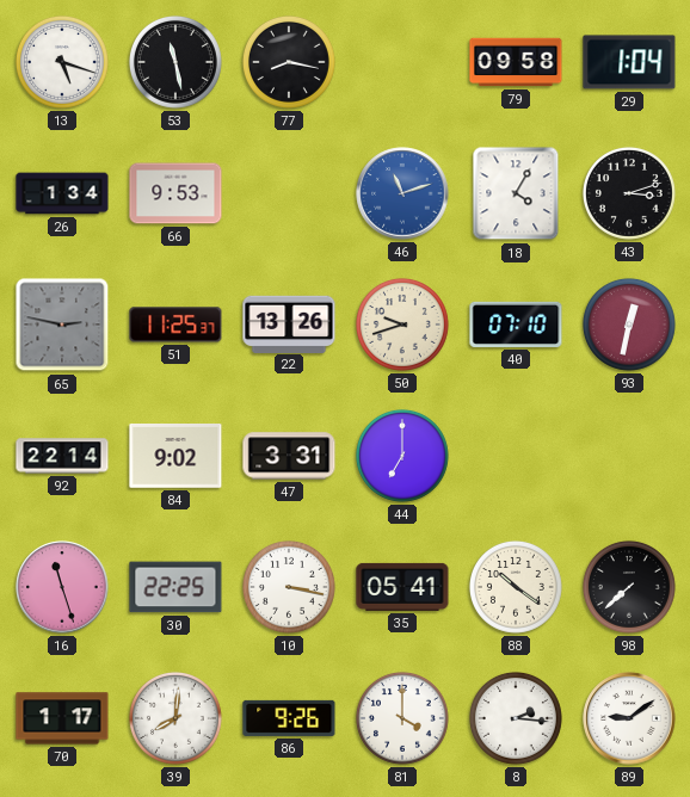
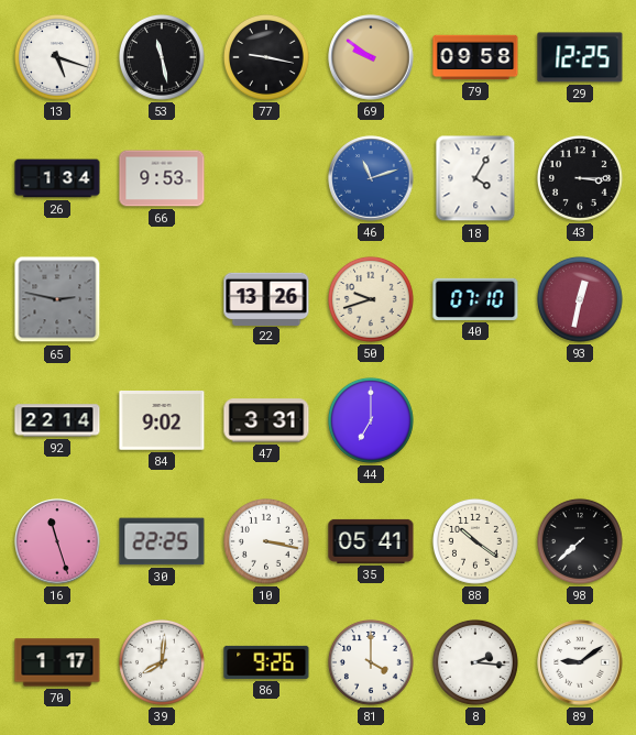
77: 8:17 -> 9:17
69: none -> 9:51
29: 1:04 -> 12:25
43: 3:12 -> 3:15
51: 11:25 -> none
